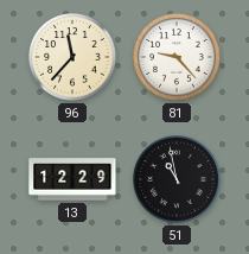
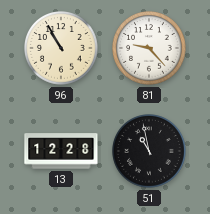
96: 11:37 -> 10:55
13: 12:29 -> 12:28
